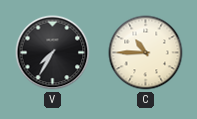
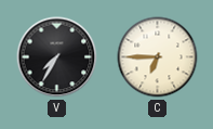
C: 10:45 -> 6:45
